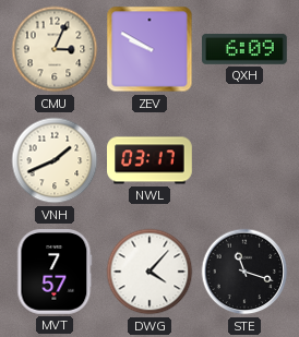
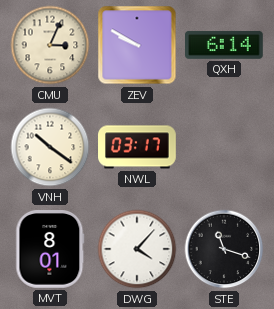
QXH: 6:09 -> 6:14
VNH: 1:41 -> 10:21
MVT: 7:57 -> 8:01
